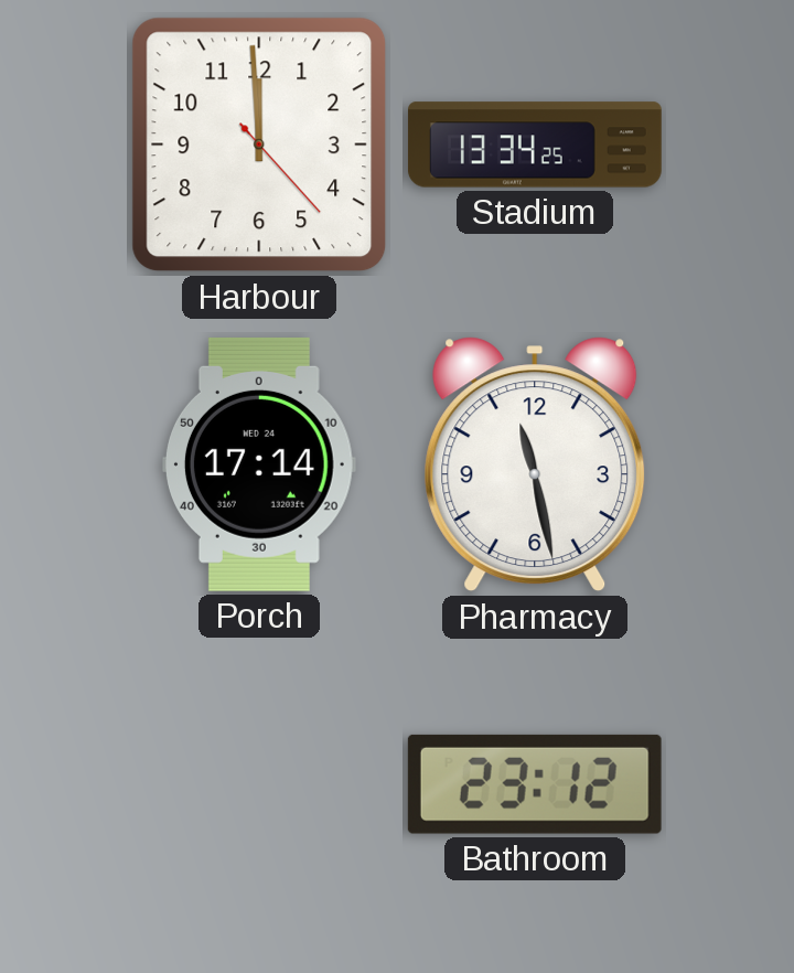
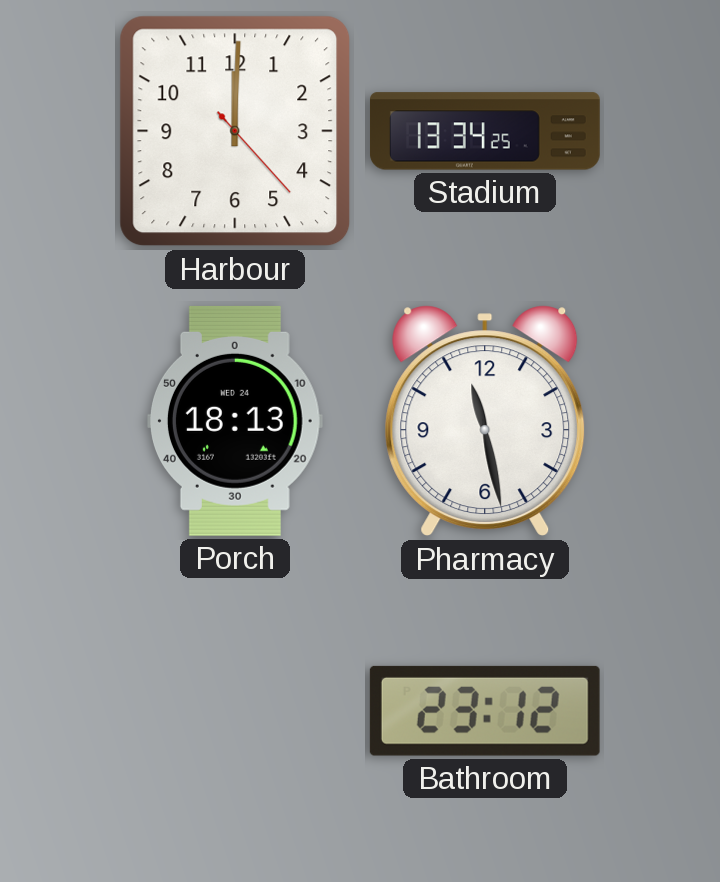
Harbour: 11:59 -> 12:00
Porch: 17:14 -> 18:13
